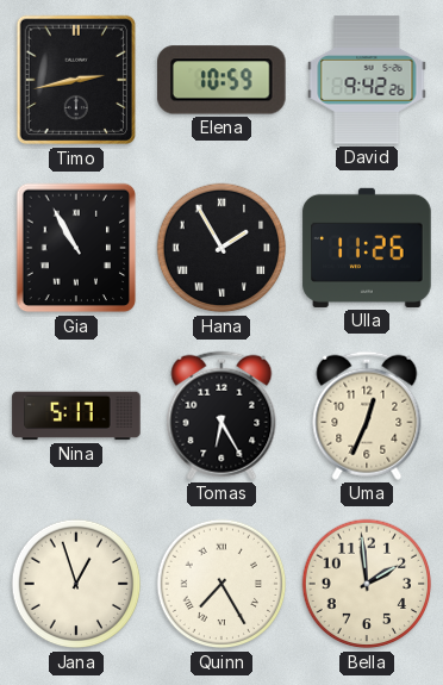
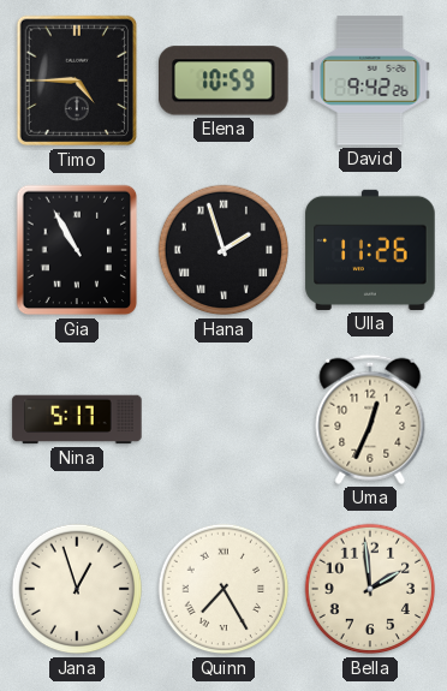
Timo: 2:43 -> 4:45
Hana: 1:55 -> 1:57
Tomas: 6:25 -> none
